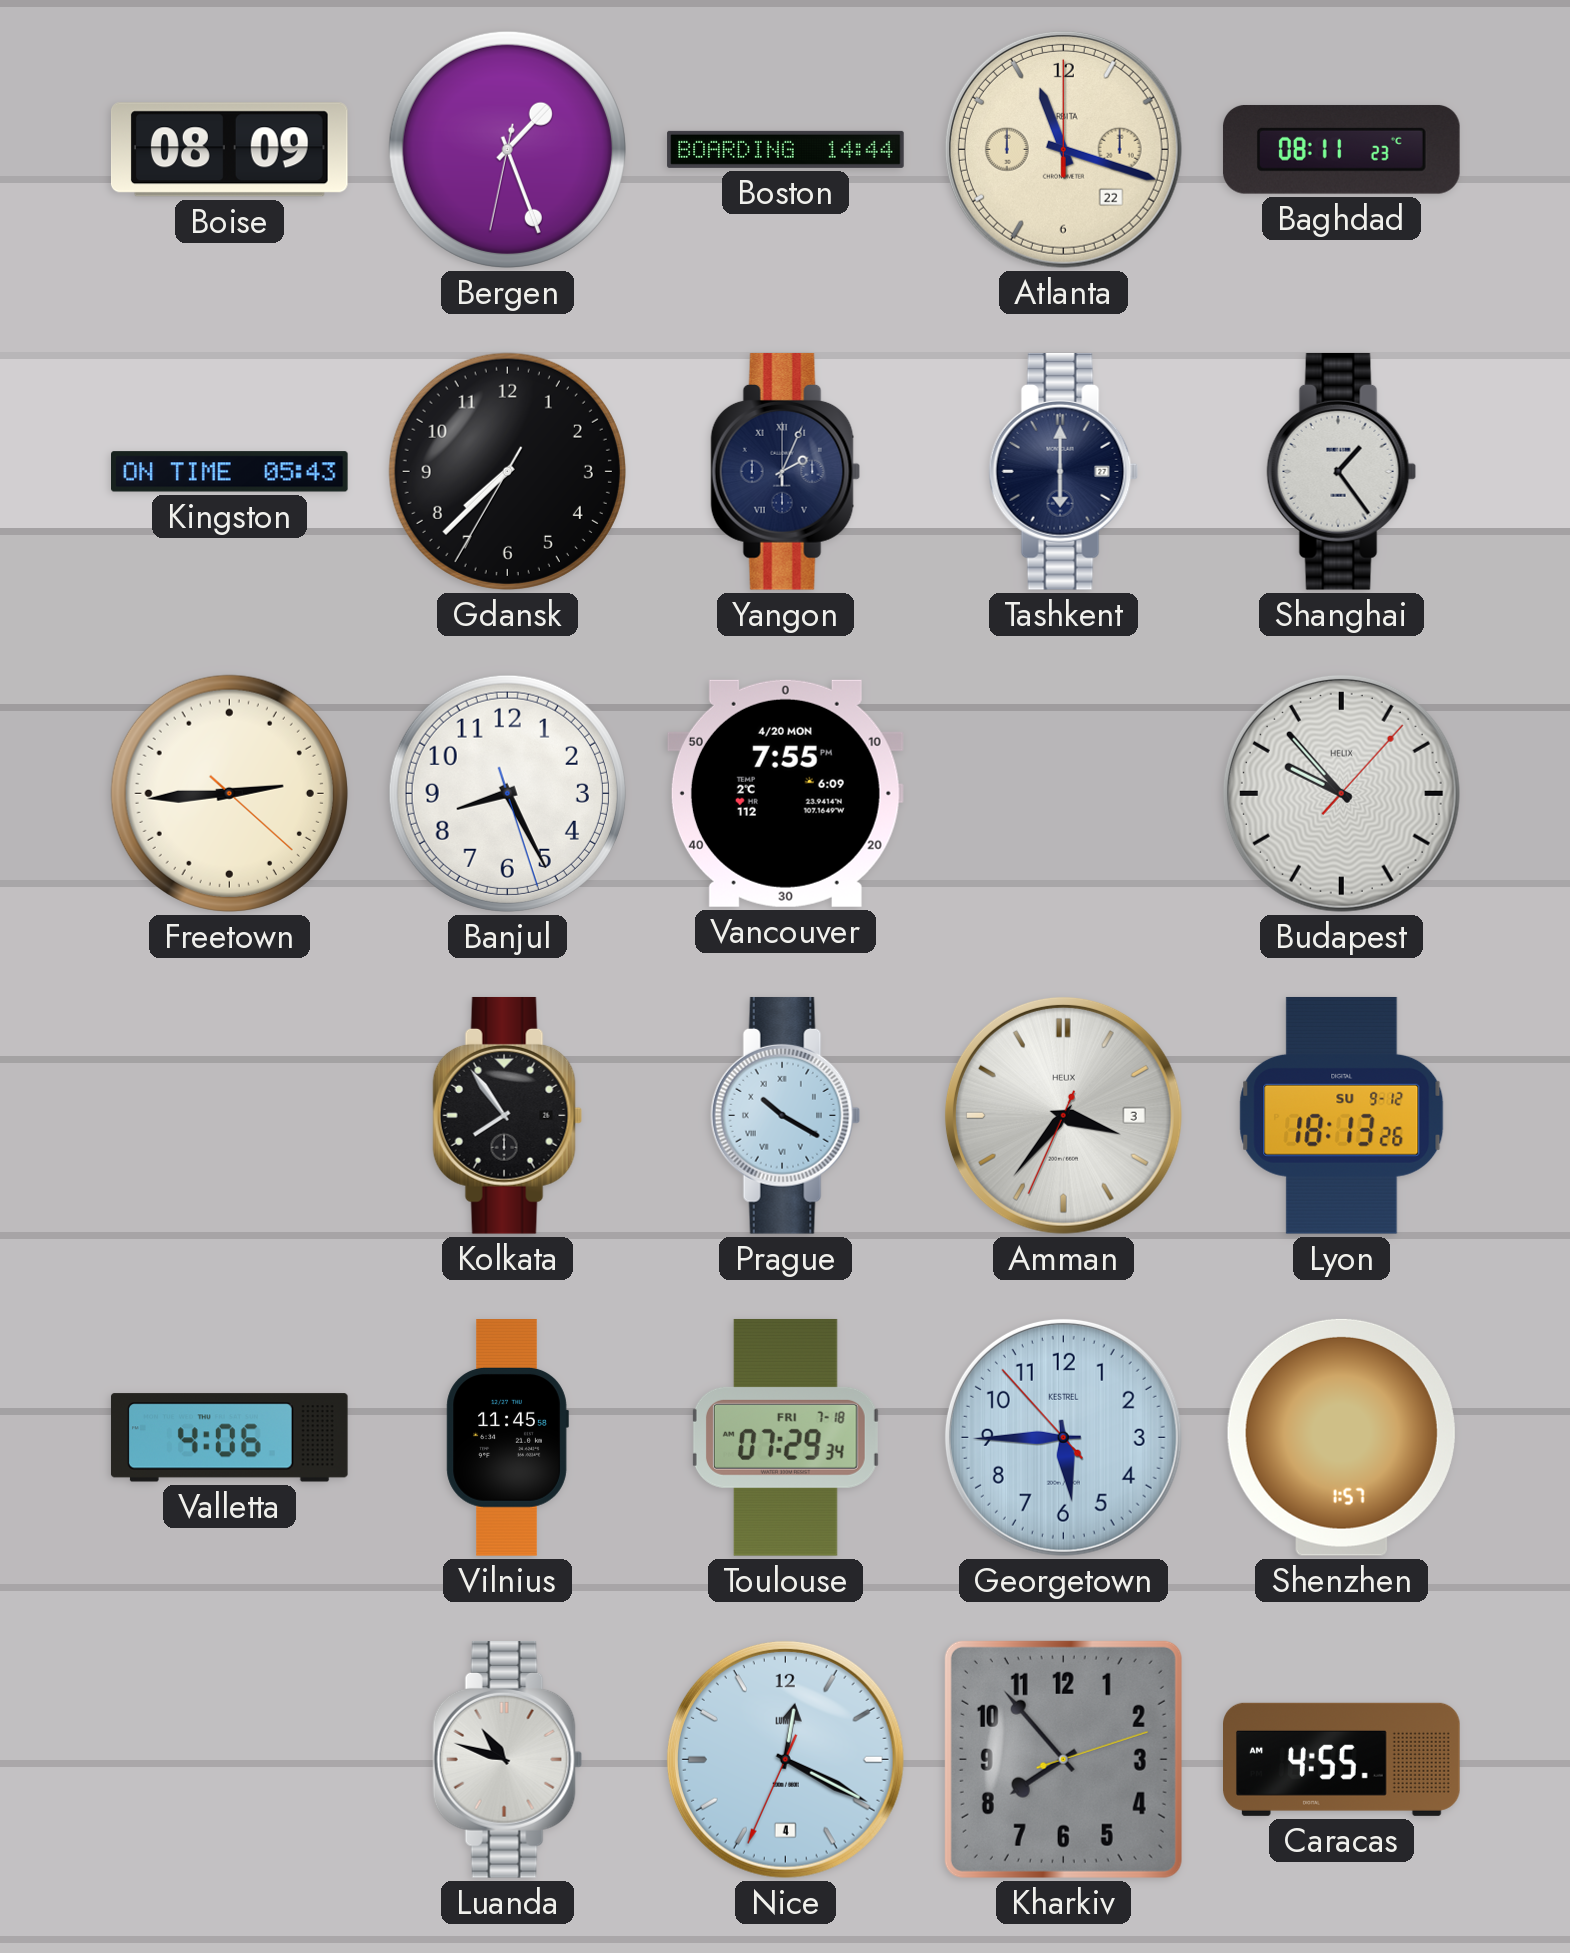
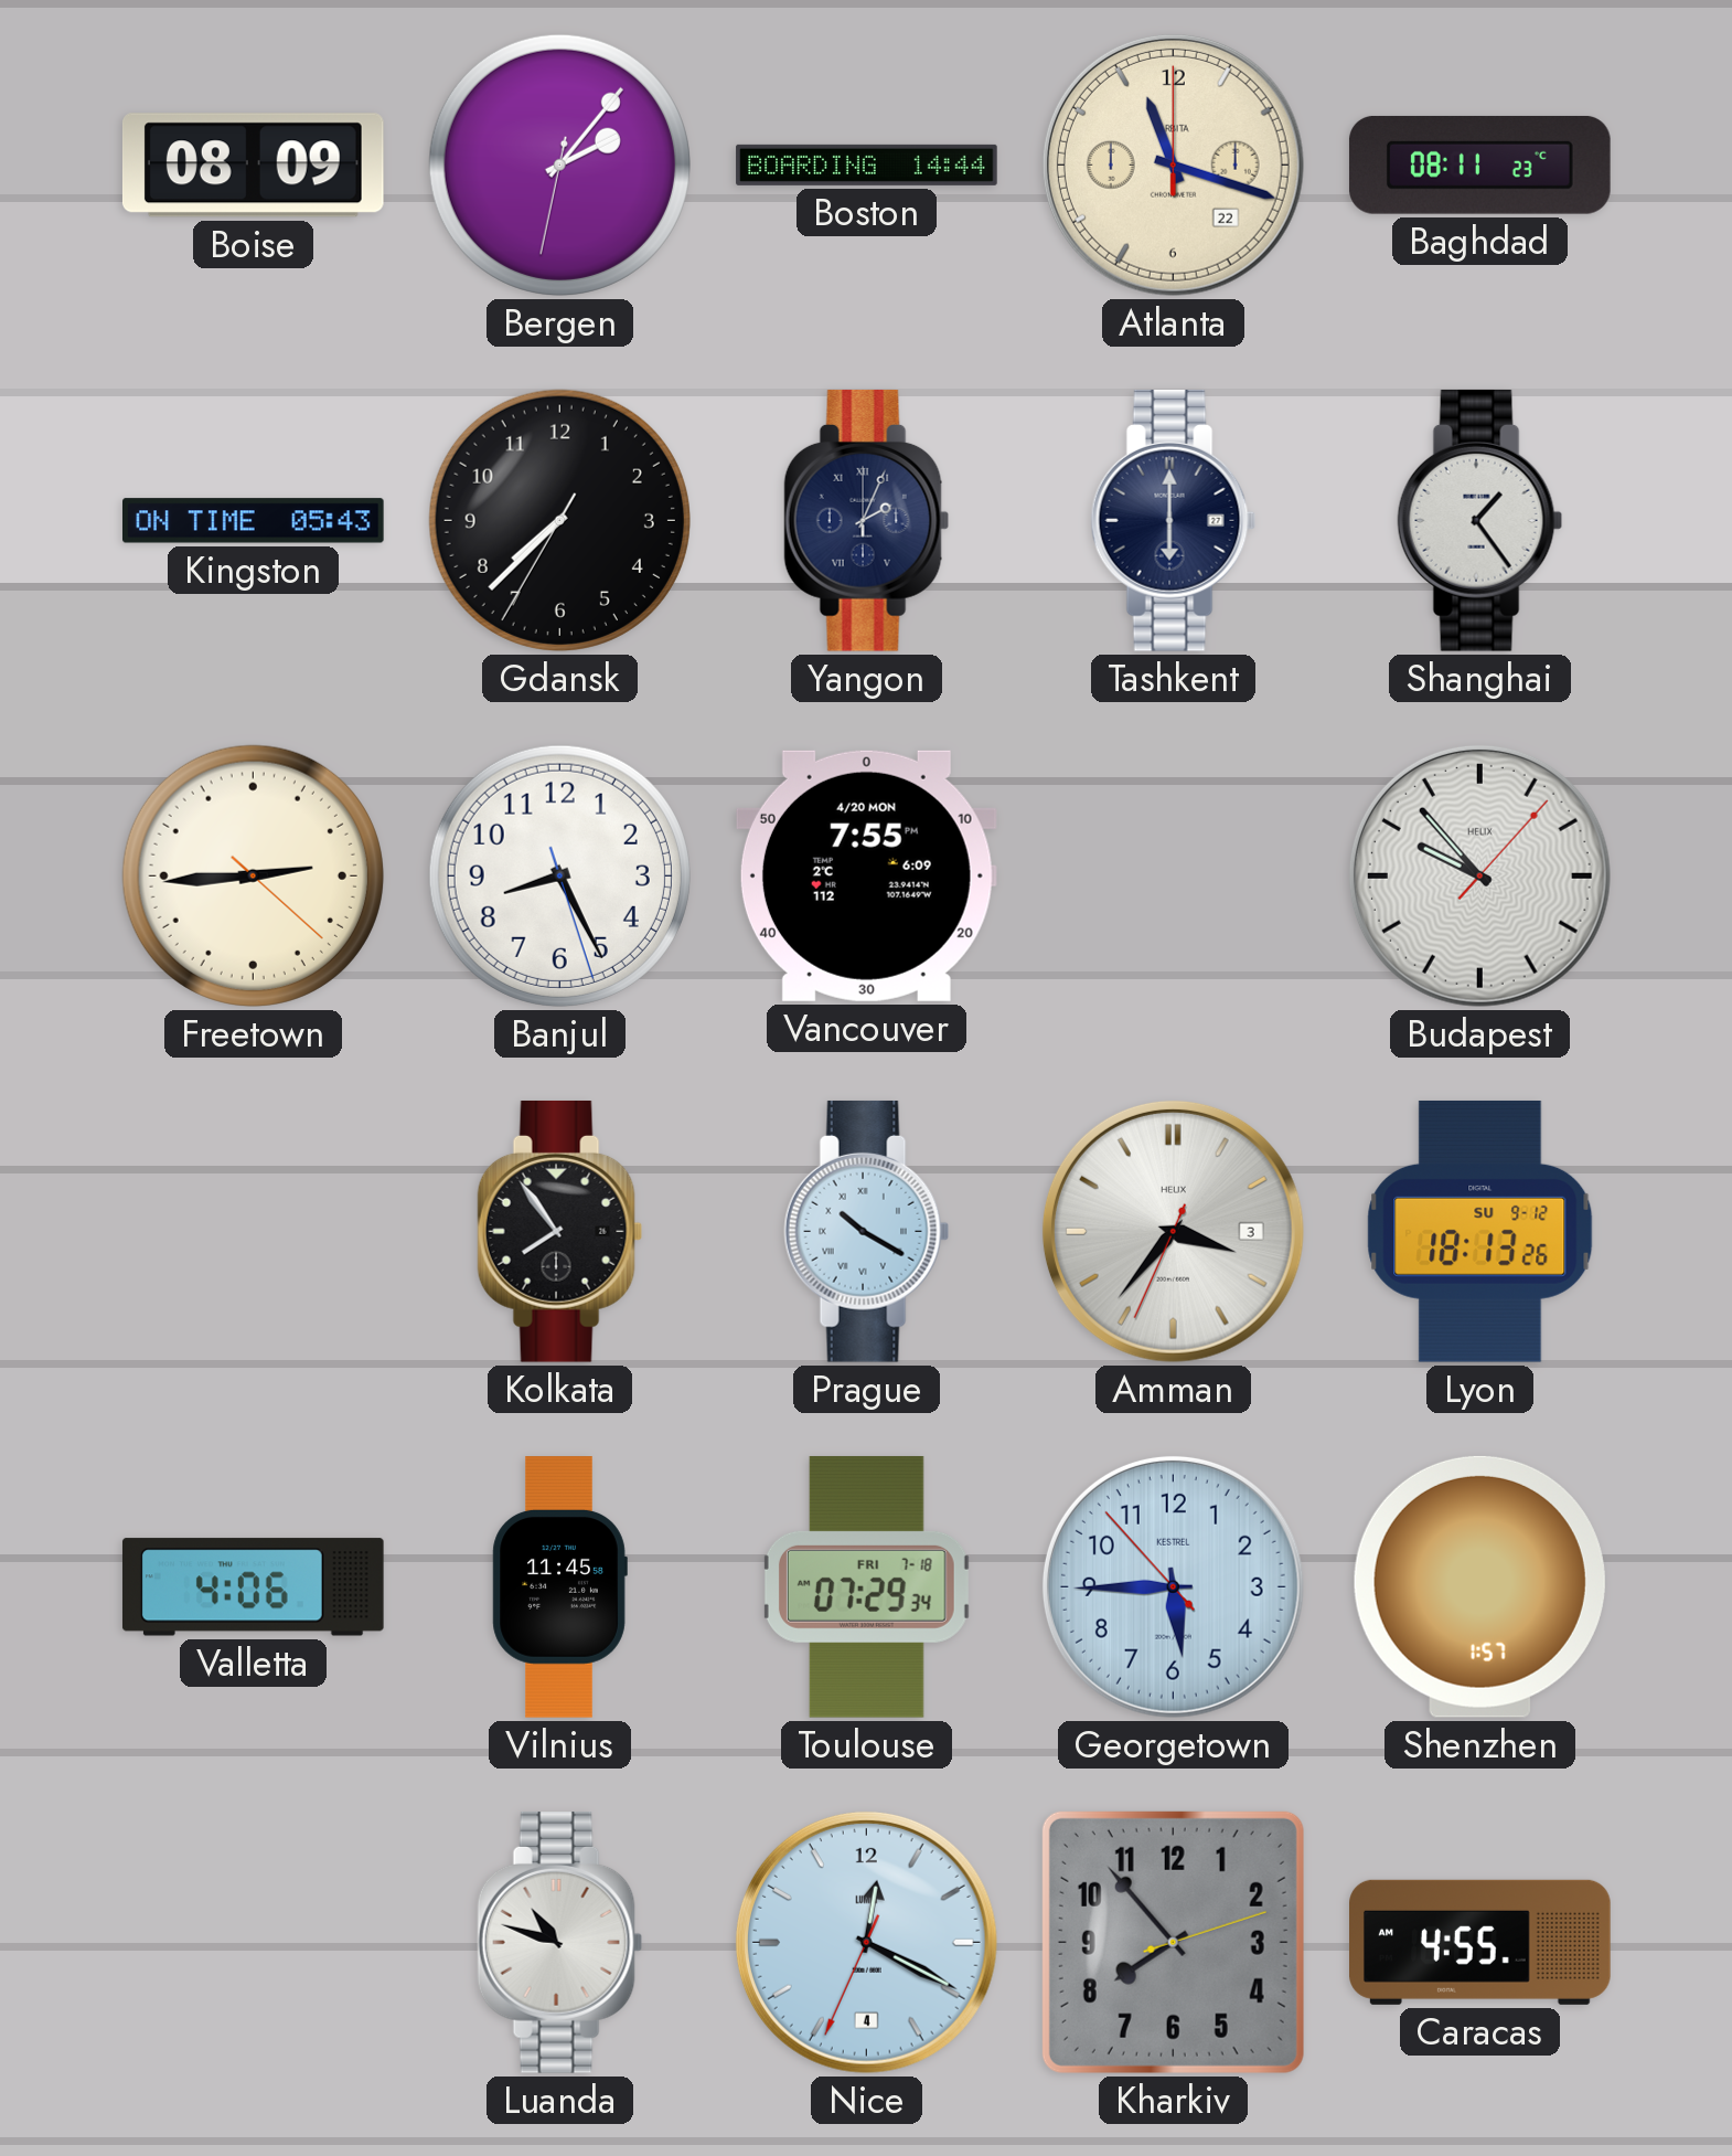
Bergen: 1:26 -> 2:06
